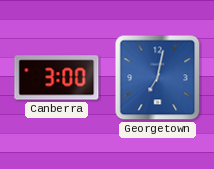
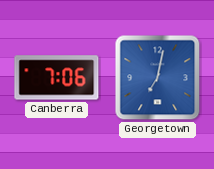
Canberra: 3:00 -> 7:06
